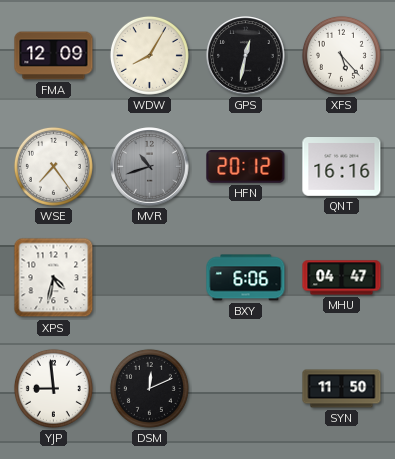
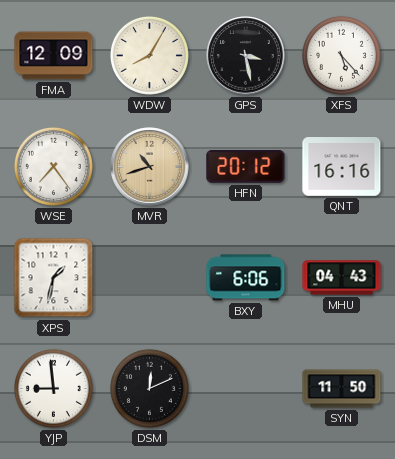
GPS: 12:32 -> 3:28
MVR dial: grey -> champagne
XPS: 4:32 -> 1:32
MHU: 04:47 -> 04:43
